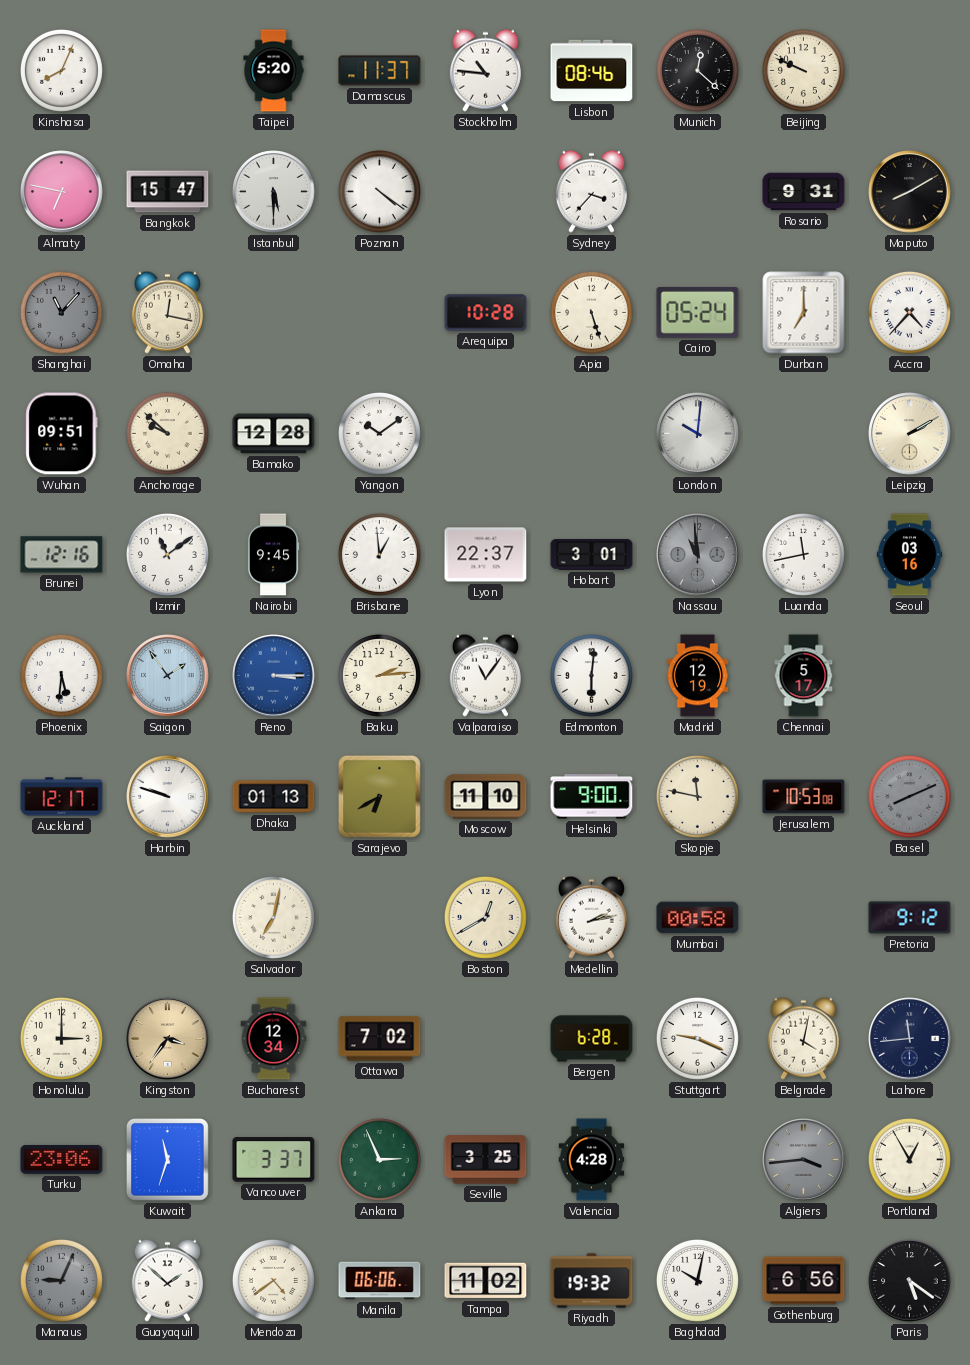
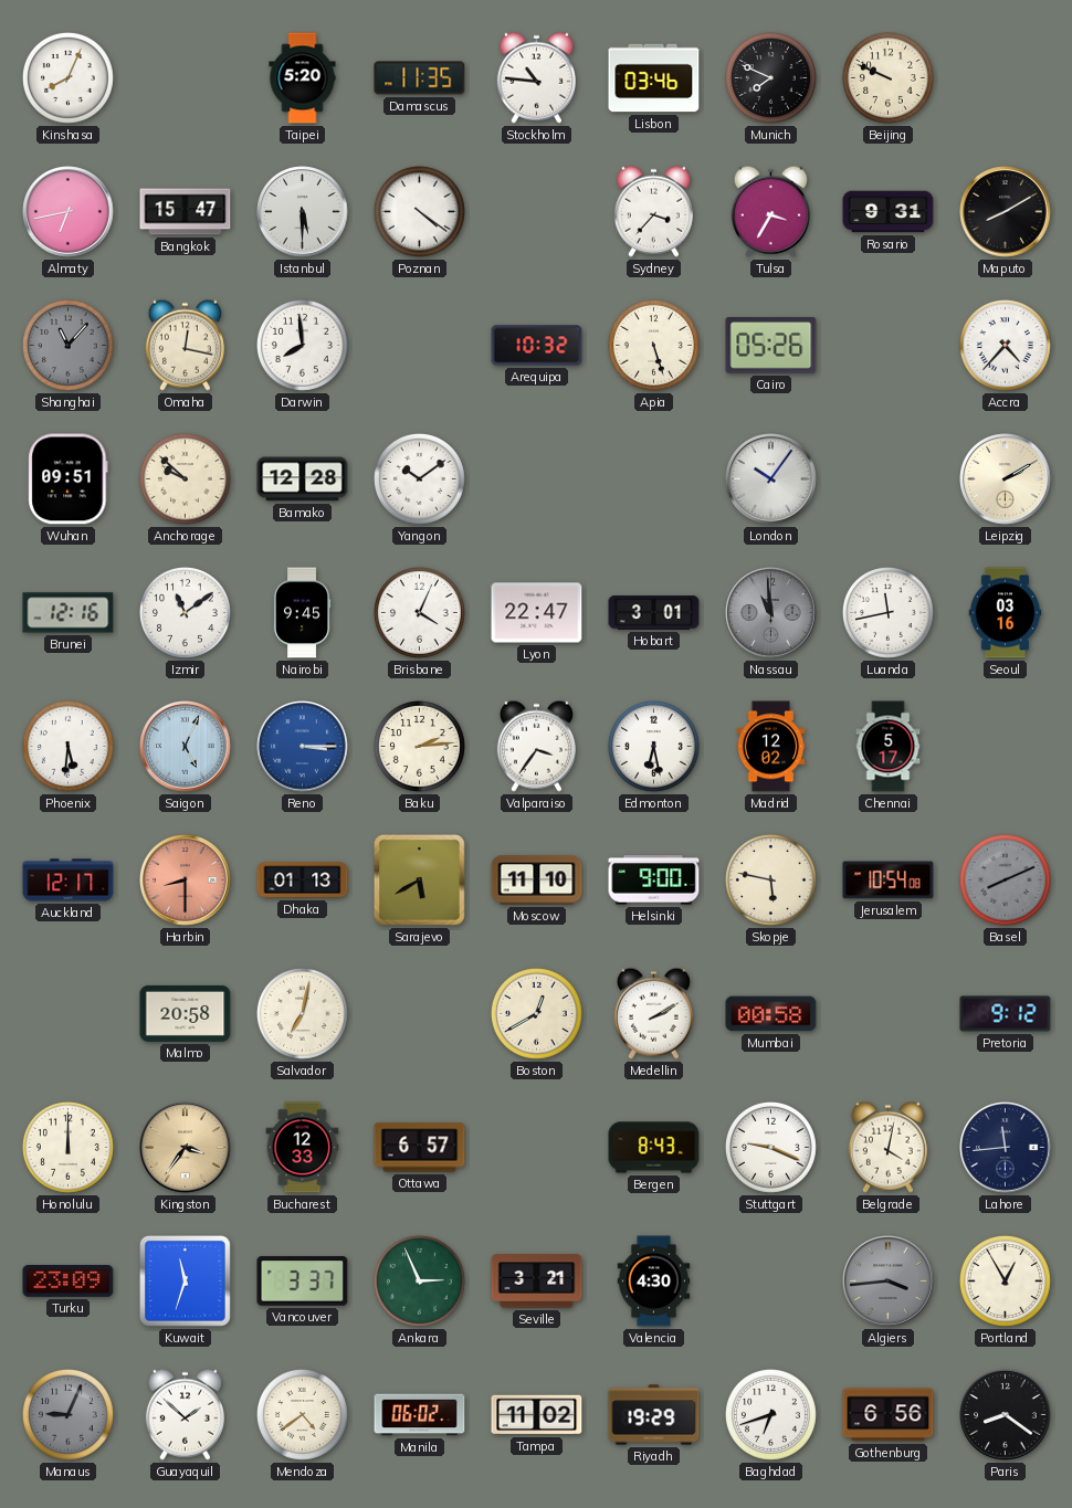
Damascus: 11:37 -> 11:35
Lisbon: 08:46 -> 03:46
Munich: 12:22 -> 7:49
Almaty: 6:47 -> 6:43
Tulsa: none -> 3:35
Darwin: none -> 7:59
Arequipa: 10:28 -> 10:32
Cairo: 05:24 -> 05:26
Durban: 7:00 -> none
London: 10:01 -> 10:06
Brisbane: 12:59 -> 4:04
Lyon: 22:37 -> 22:47
Saigon: 1:54 -> 5:04
Valparaiso: 11:06 -> 3:36
Edmonton: 6:01 -> 6:28
Madrid: 12:19 -> 12:02
Harbin: 9:48 -> 8:30
Harbin dial: white -> salmon
Sarajevo: 6:40 -> 5:40
Skopje: 11:47 -> 5:47
Jerusalem: 10:53 -> 10:54
Malmo: none -> 20:58
Medellin: 2:13 -> 2:10
Honolulu: 3:00 -> 12:00
Bucharest: 12:34 -> 12:33
Ottawa: 7:02 -> 6:57
Bergen: 6:28 -> 8:43
Turku: 23:06 -> 23:09
Seville: 3:25 -> 3:21
Valencia: 4:28 -> 4:30
Manila: 06:06 -> 06:02
Riyadh: 19:32 -> 19:29
Baghdad: 10:02 -> 6:42
Paris: 5:21 -> 8:21
